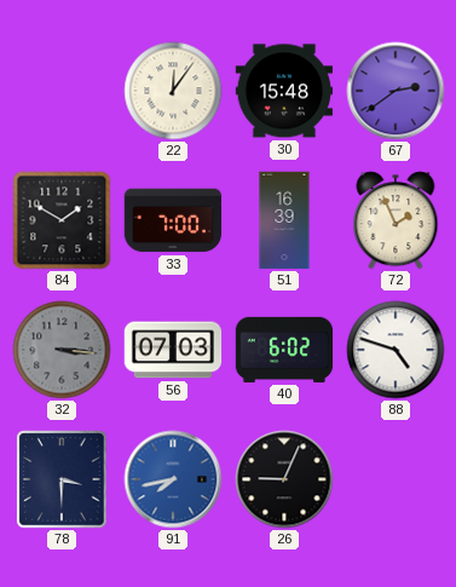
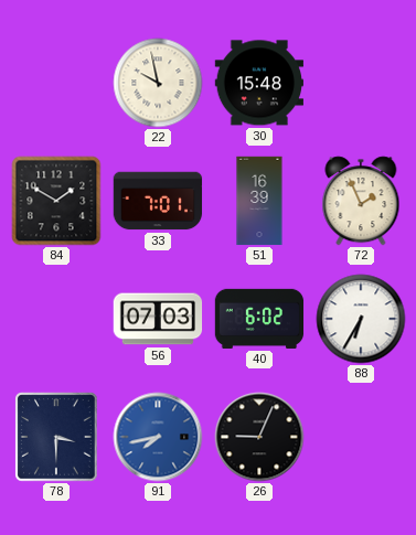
22: 12:06 -> 9:58
67: 2:39 -> none
33: 7:00 -> 7:01
32: 3:16 -> none
88: 4:48 -> 6:35
